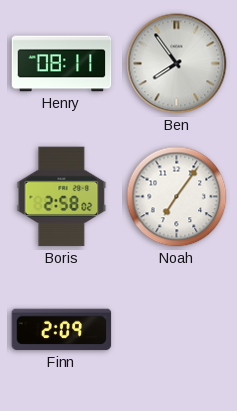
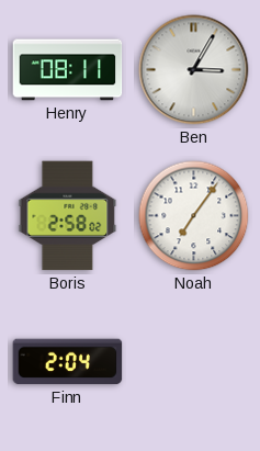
Ben: 7:54 -> 3:05
Finn: 2:09 -> 2:04
